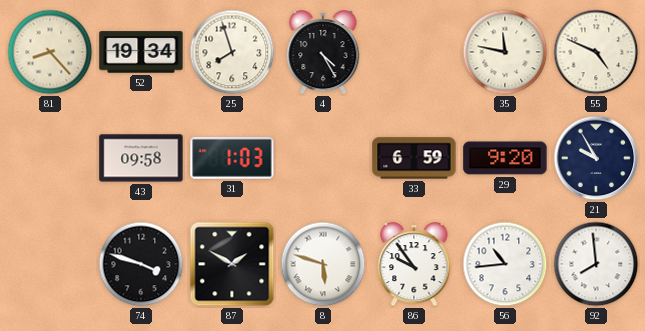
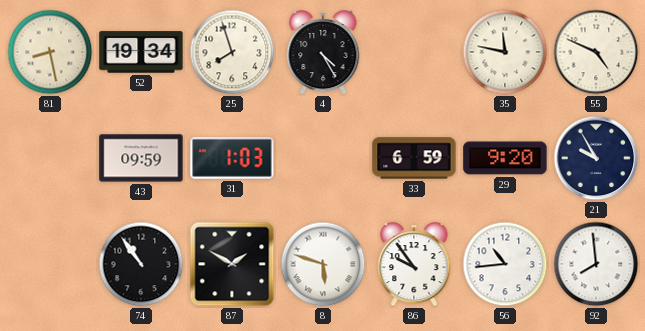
81: 8:23 -> 8:28
43: 09:58 -> 09:59
74: 3:48 -> 10:54
